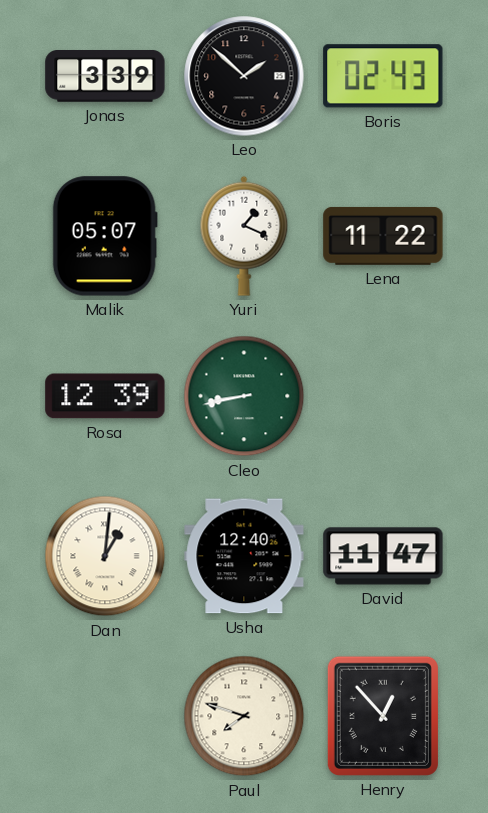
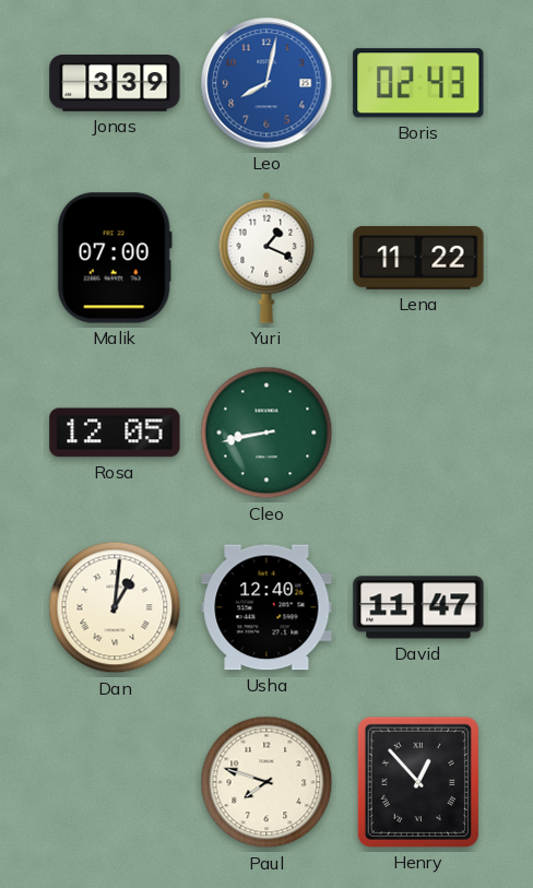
Leo: 1:52 -> 8:02
Leo dial: black -> blue
Malik: 05:07 -> 07:00
Rosa: 12:39 -> 12:05
